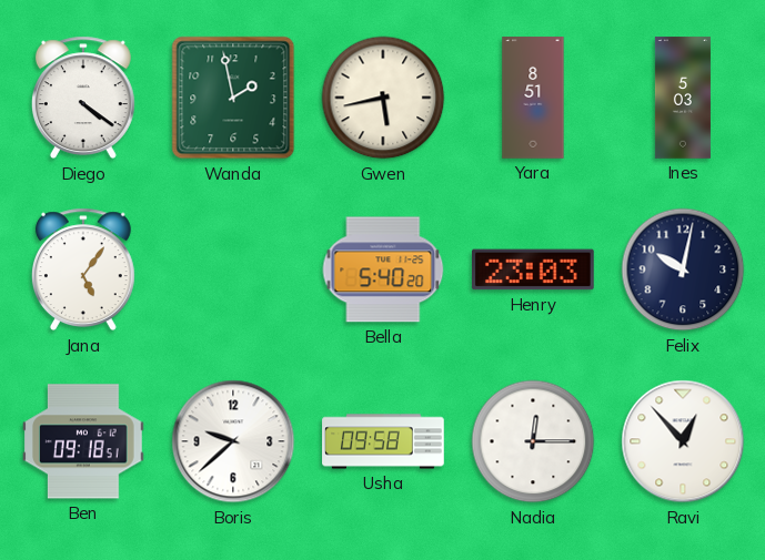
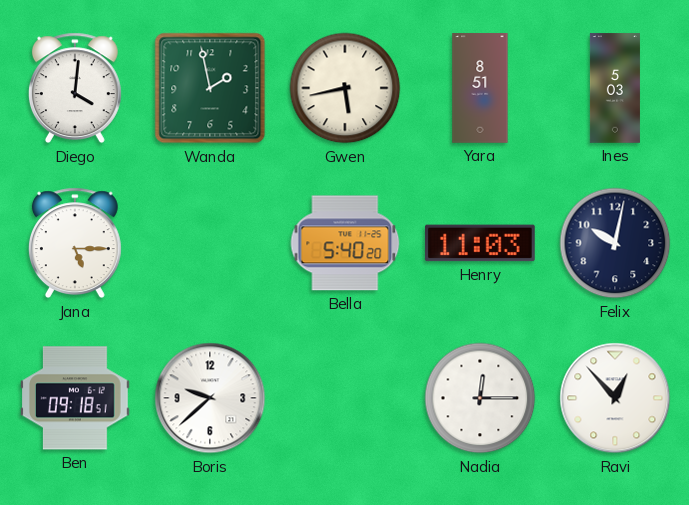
Diego: 4:21 -> 4:01
Jana: 5:06 -> 5:15
Henry: 23:03 -> 11:03
Usha: 09:58 -> none
